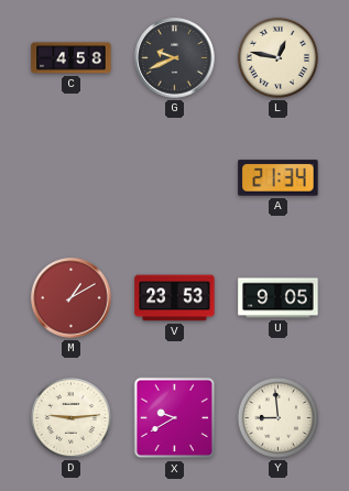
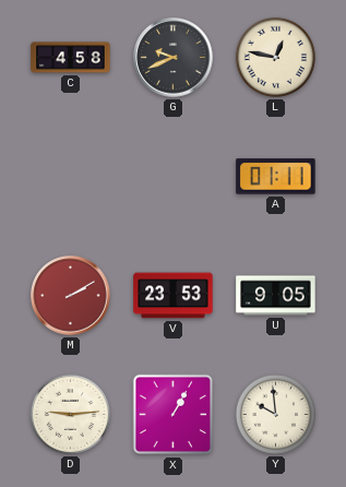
A: 21:34 -> 01:11
M: 1:10 -> 2:10
X: 9:40 -> 1:05
Y: 8:59 -> 9:59
